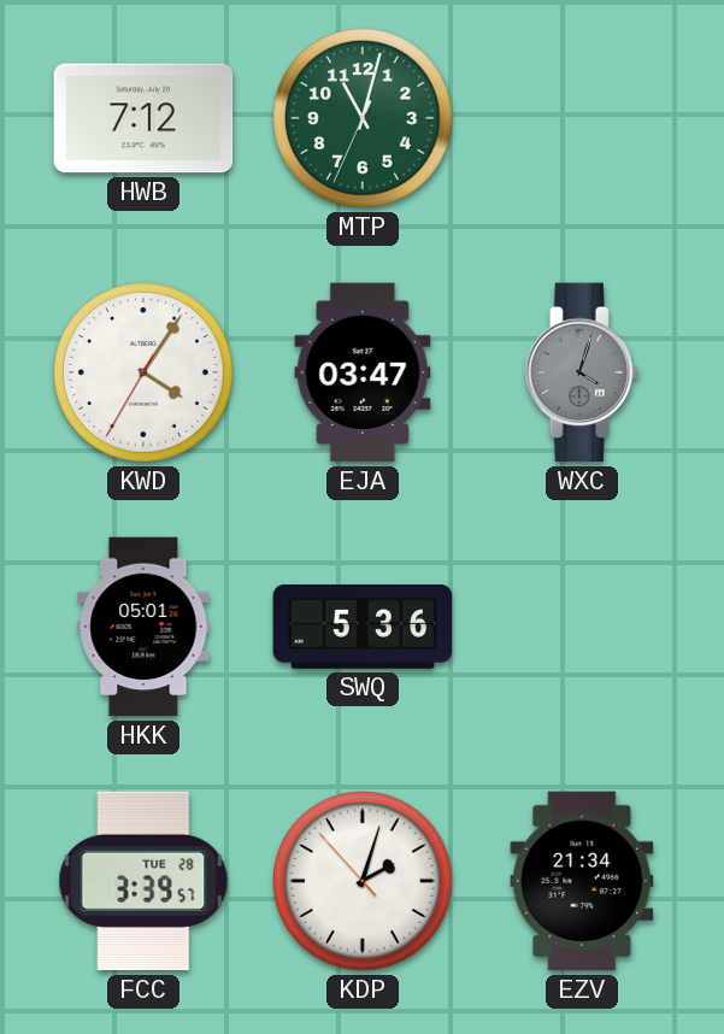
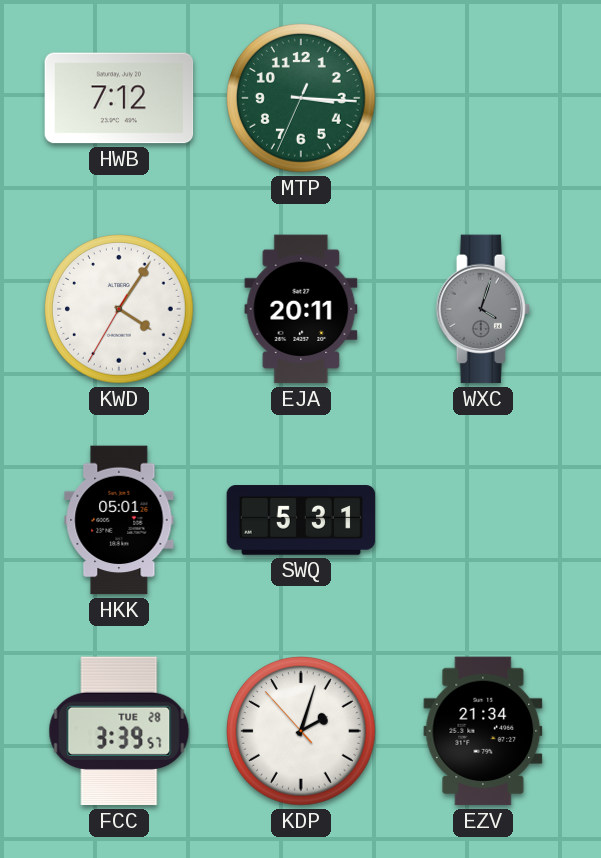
MTP: 11:02 -> 3:15
EJA: 03:47 -> 20:11
SWQ: 5:36 -> 5:31
